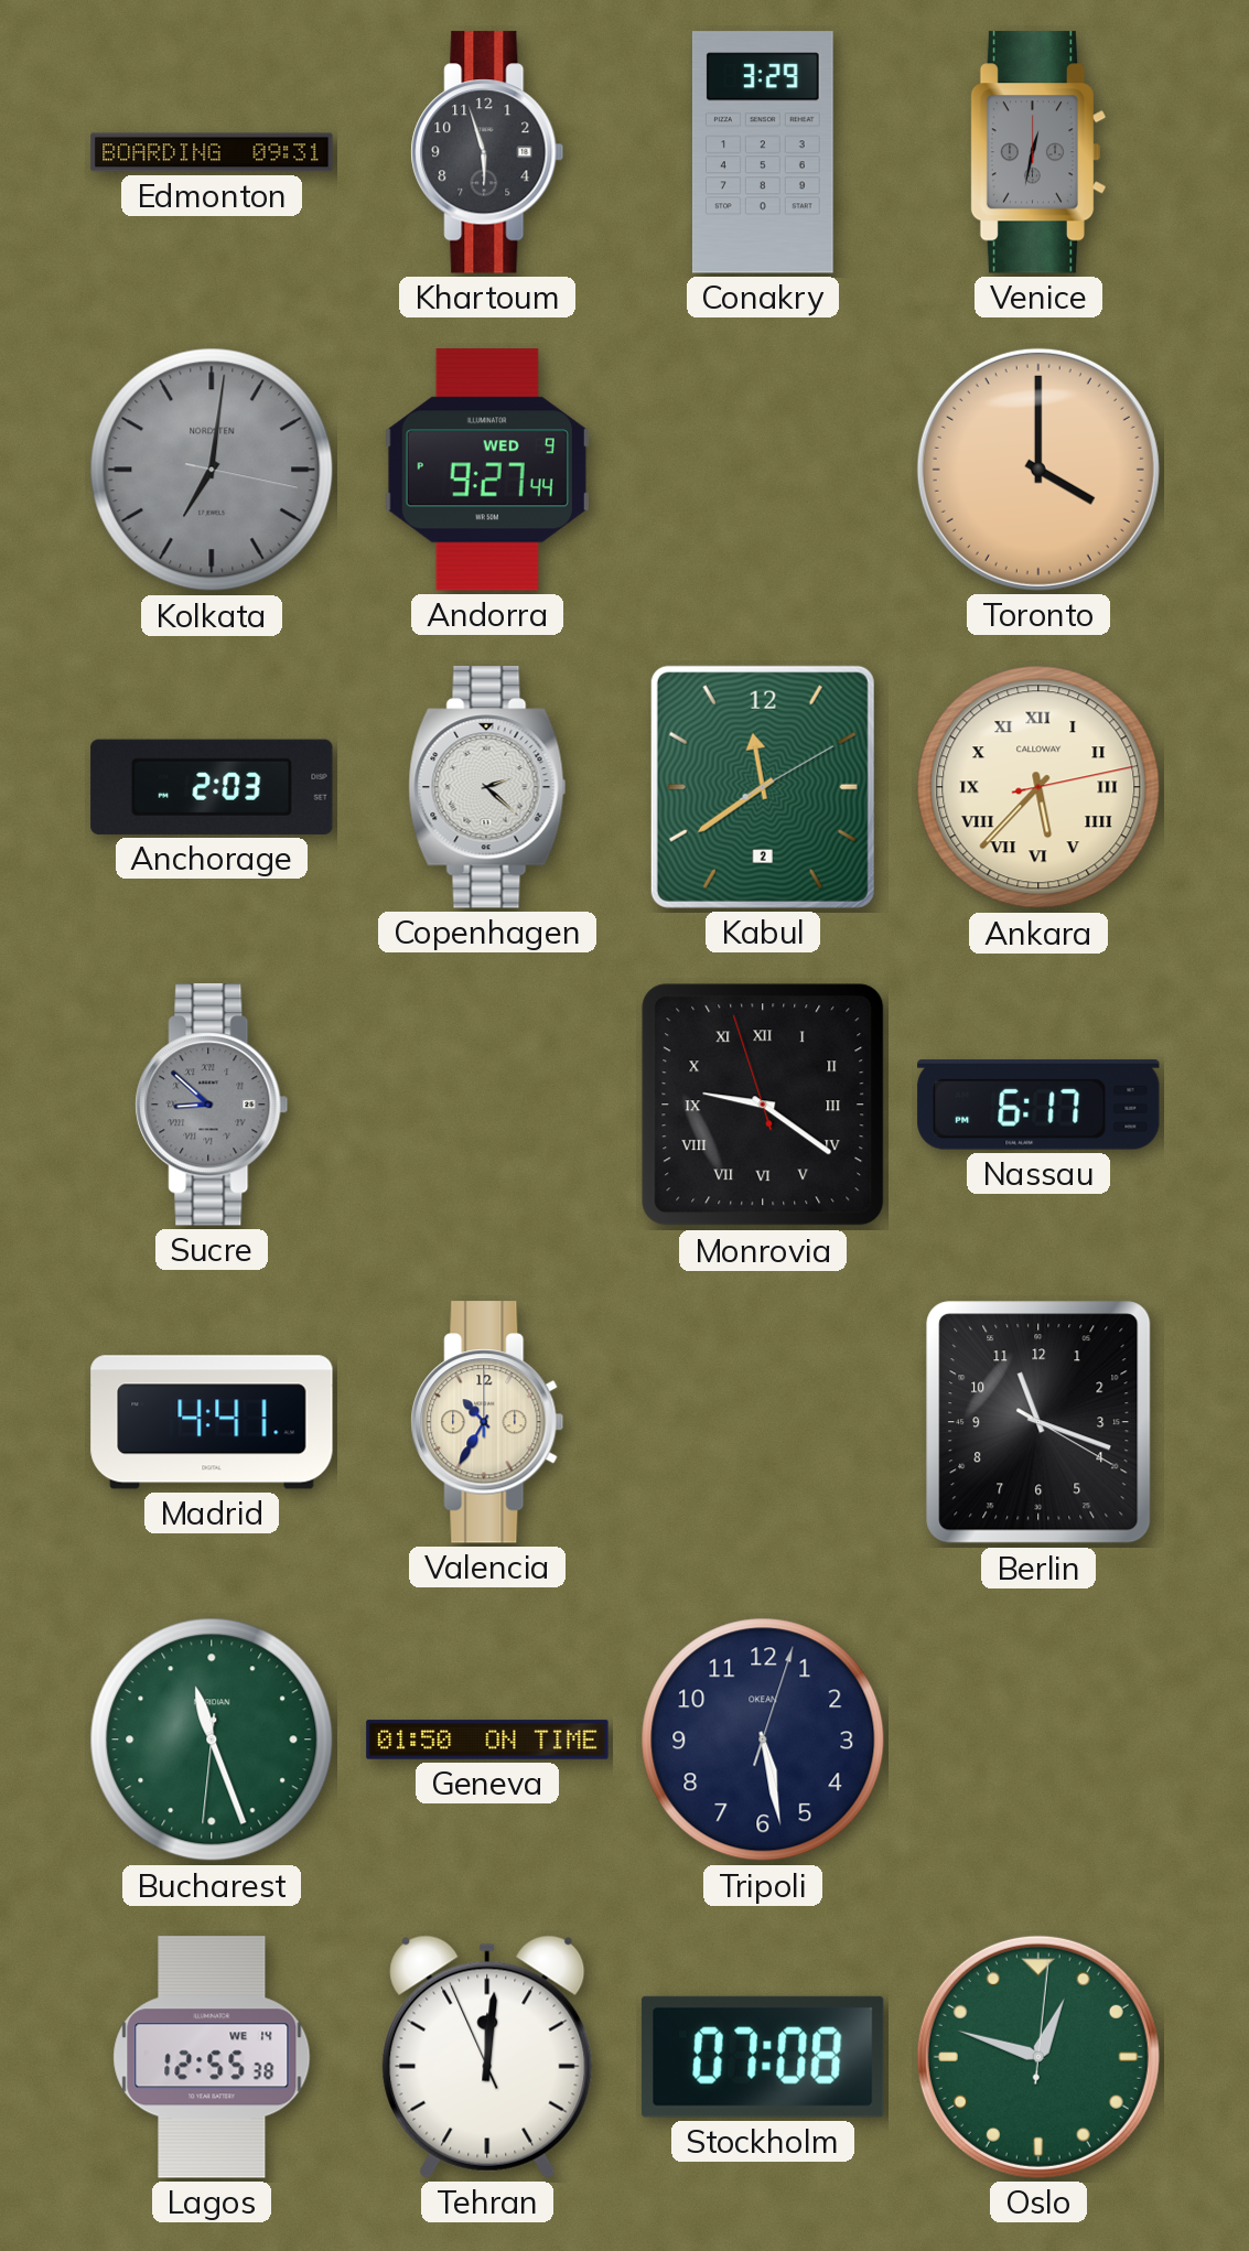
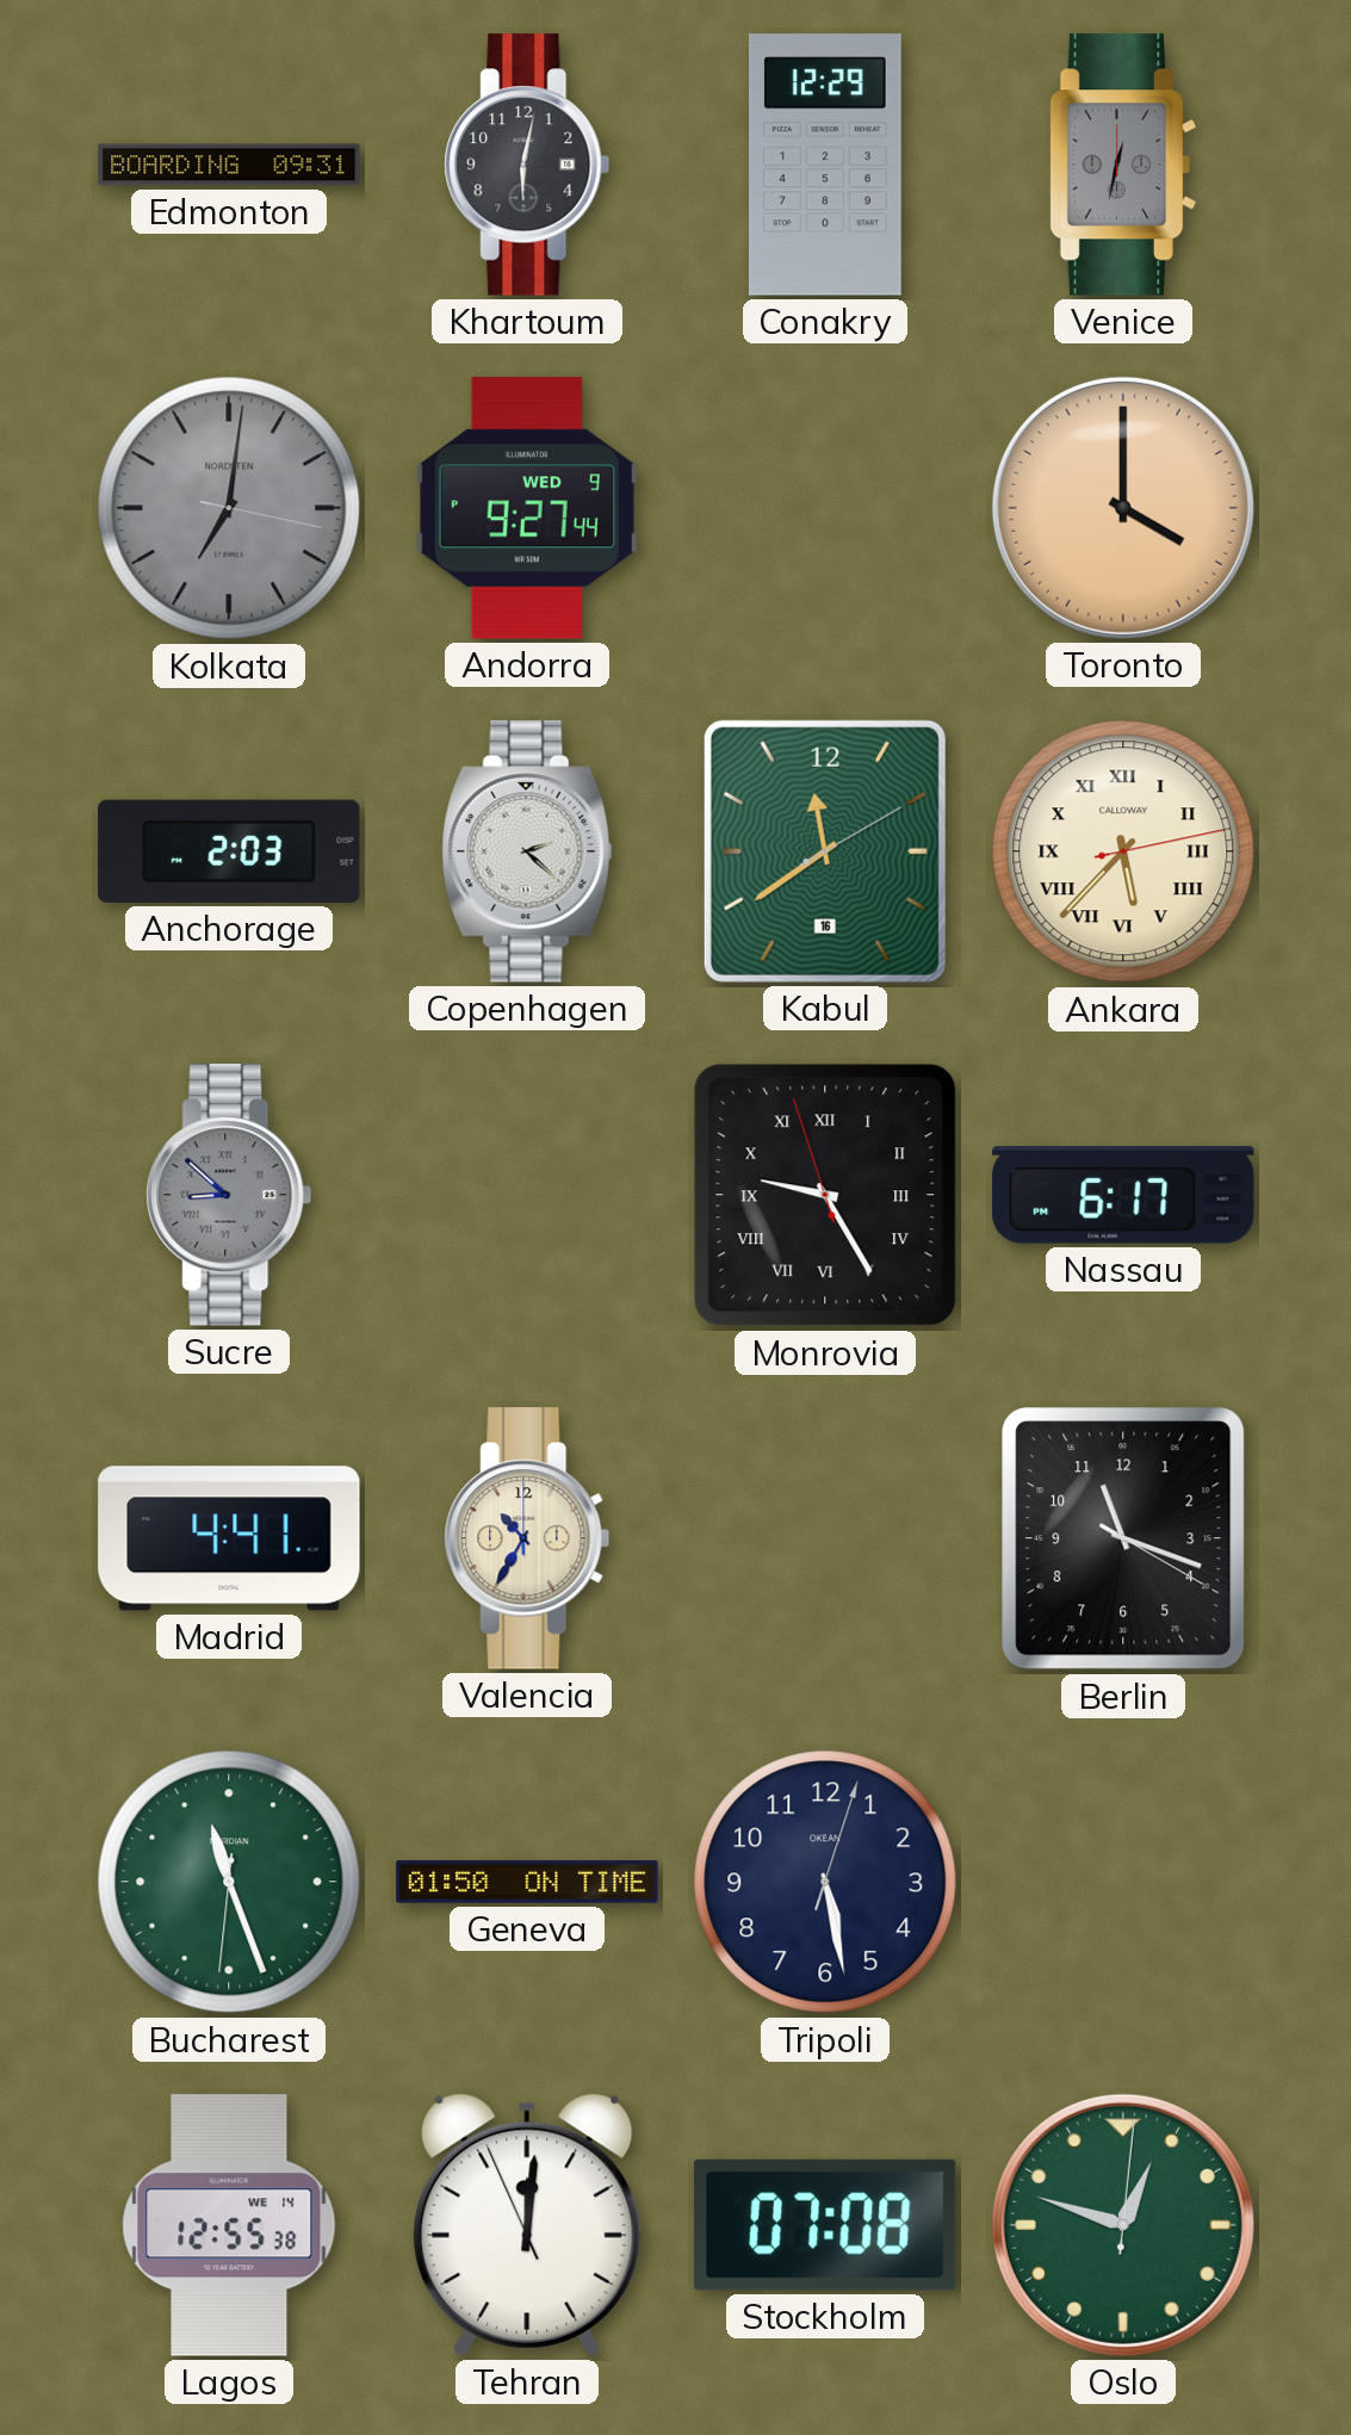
Khartoum: 5:57 -> 6:02
Conakry: 3:29 -> 12:29
Kabul date: 2 -> 16
Monrovia: 9:20 -> 9:24
